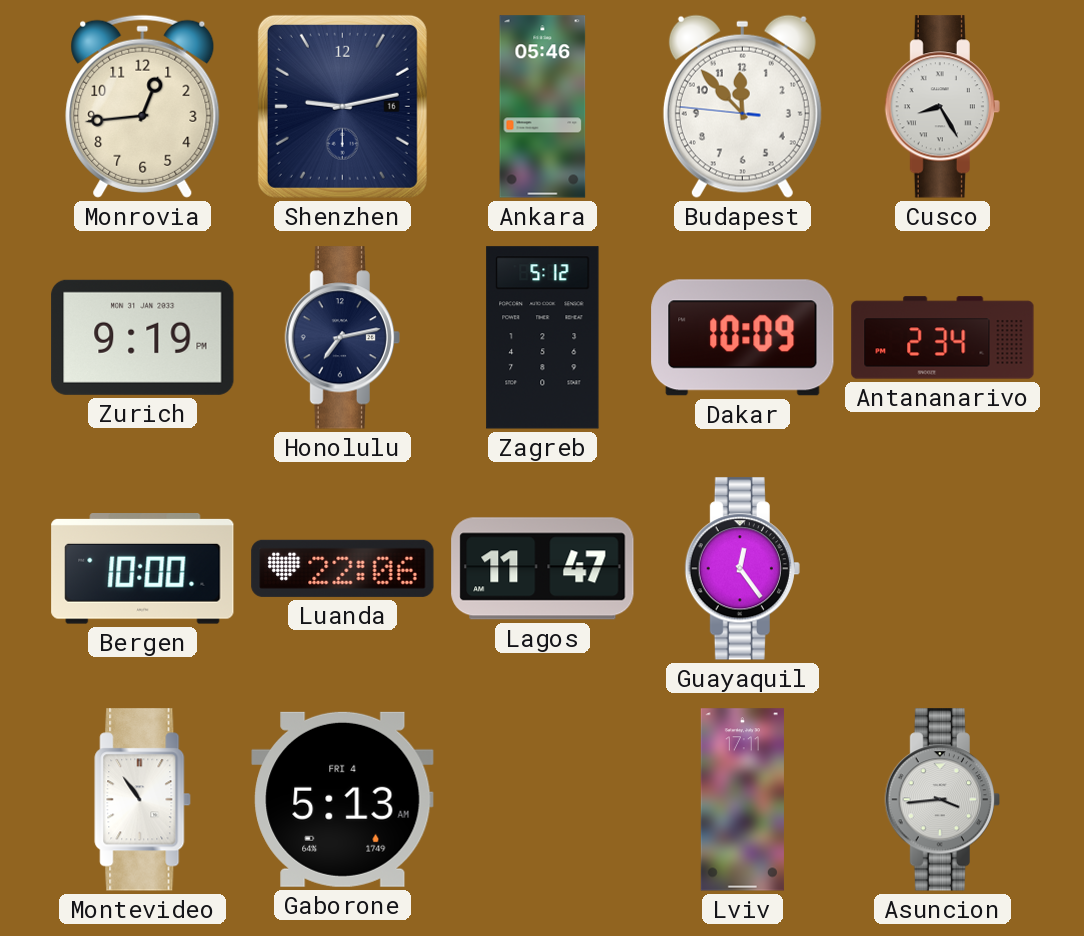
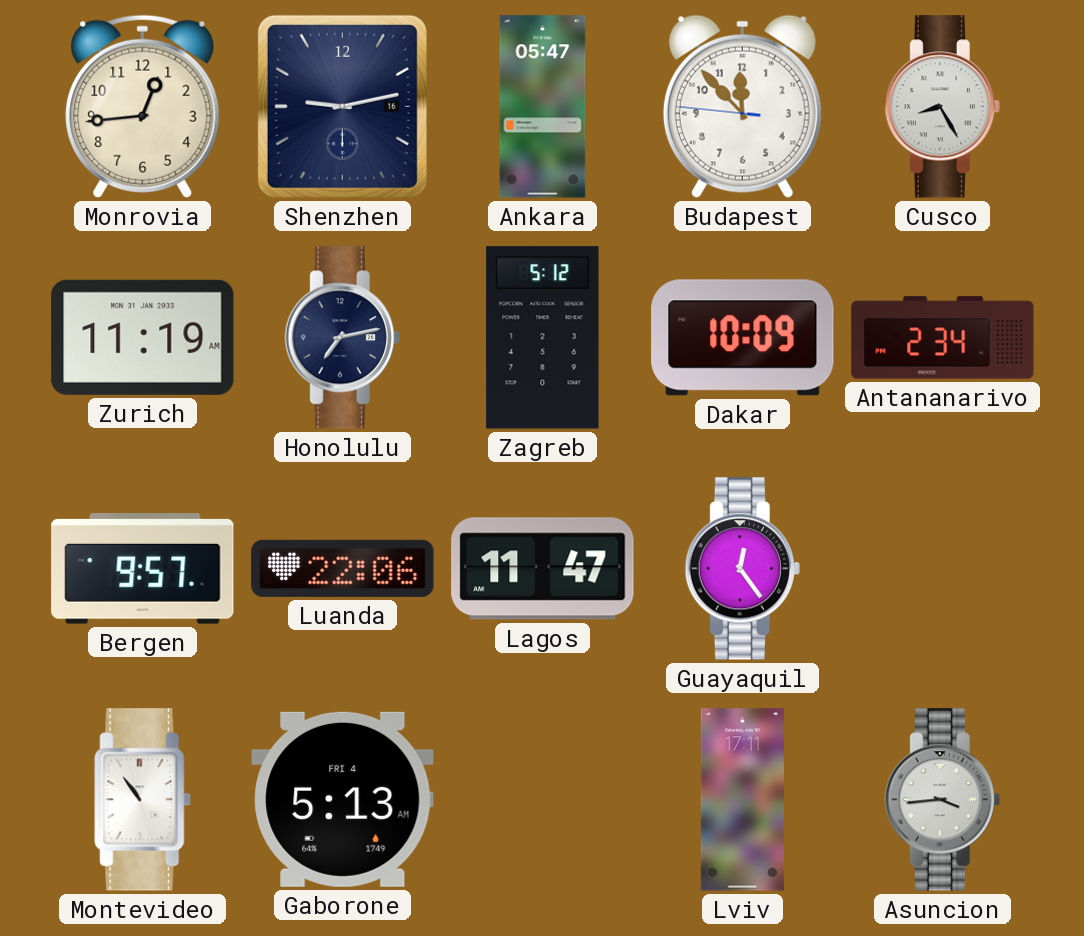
Ankara: 05:46 -> 05:47
Zurich: 9:19 -> 11:19
Bergen: 10:00 -> 9:57
